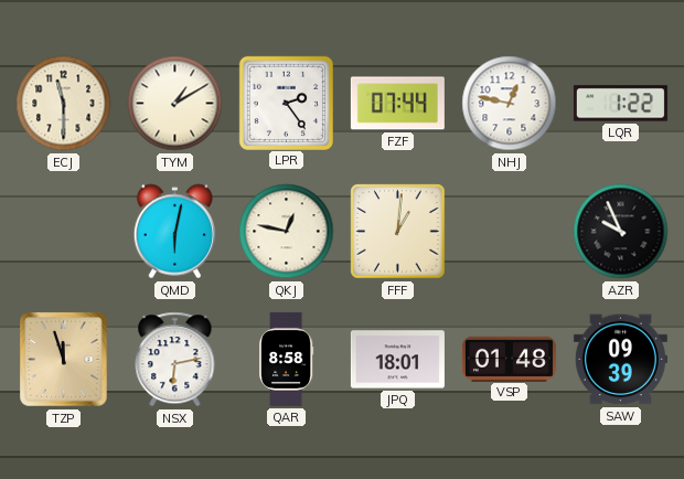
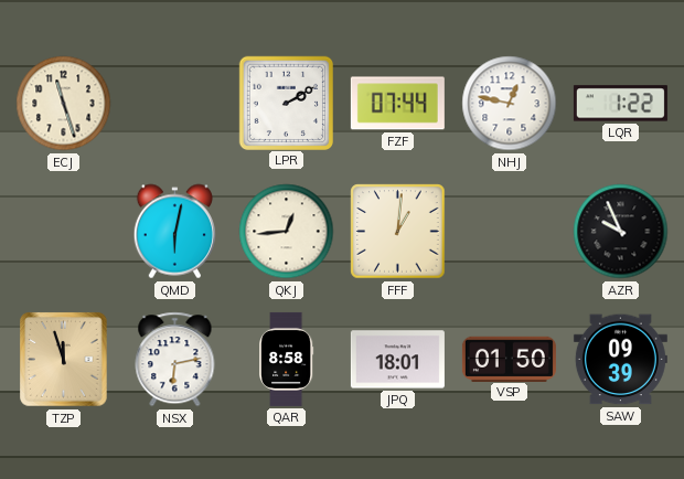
ECJ: 11:30 -> 11:27
TYM: 1:10 -> none
LPR: 2:24 -> 2:10
QKJ: 12:47 -> 12:44
VSP: 01:48 -> 01:50
